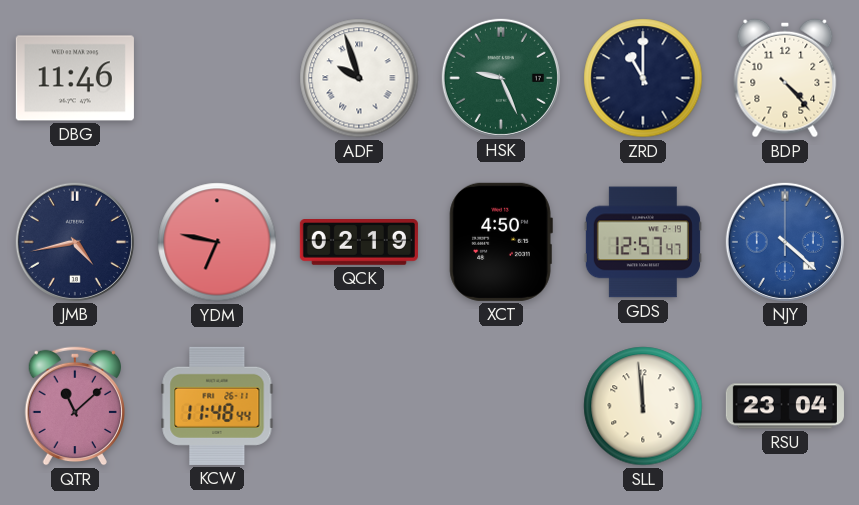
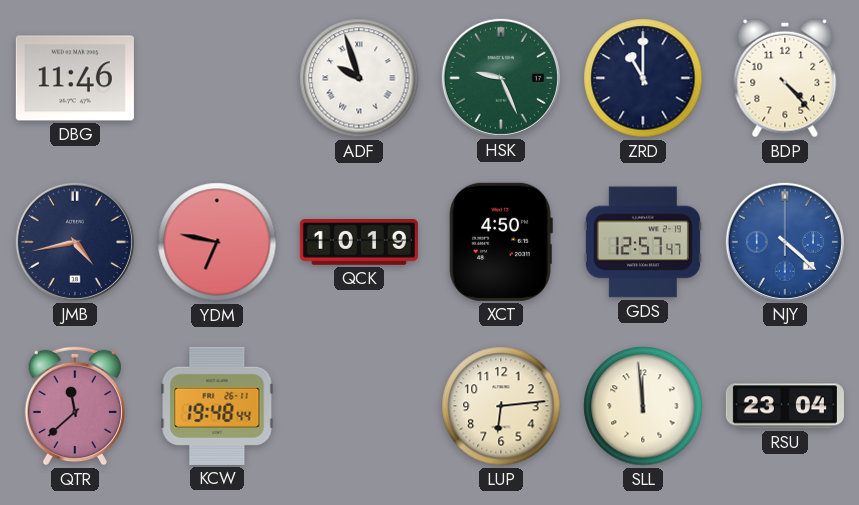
QCK: 02:19 -> 10:19
QTR: 11:08 -> 11:38
KCW: 11:48 -> 19:48
LUP: none -> 6:14
